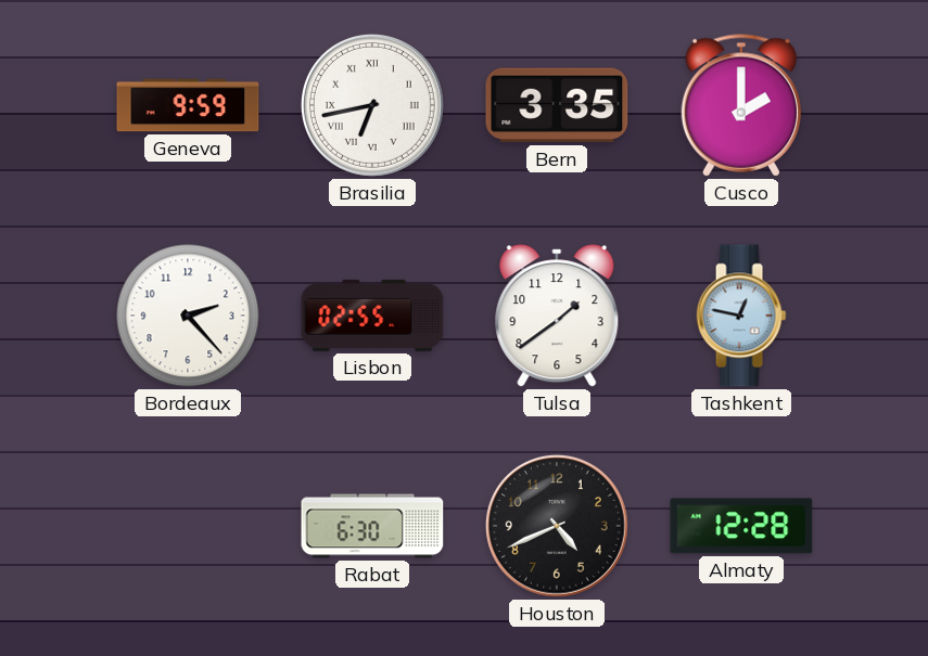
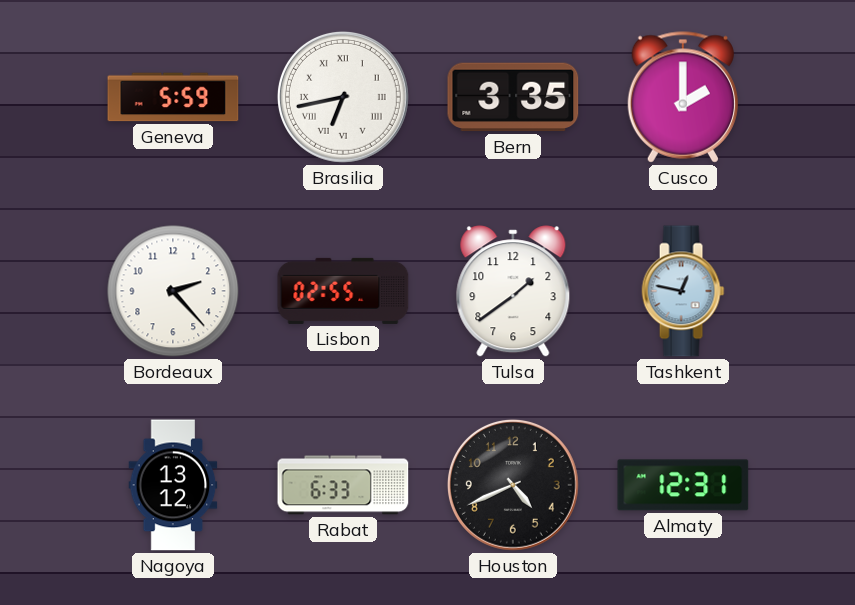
Geneva: 9:59 -> 5:59
Nagoya: none -> 13:12
Rabat: 6:30 -> 6:33
Almaty: 12:28 -> 12:31
